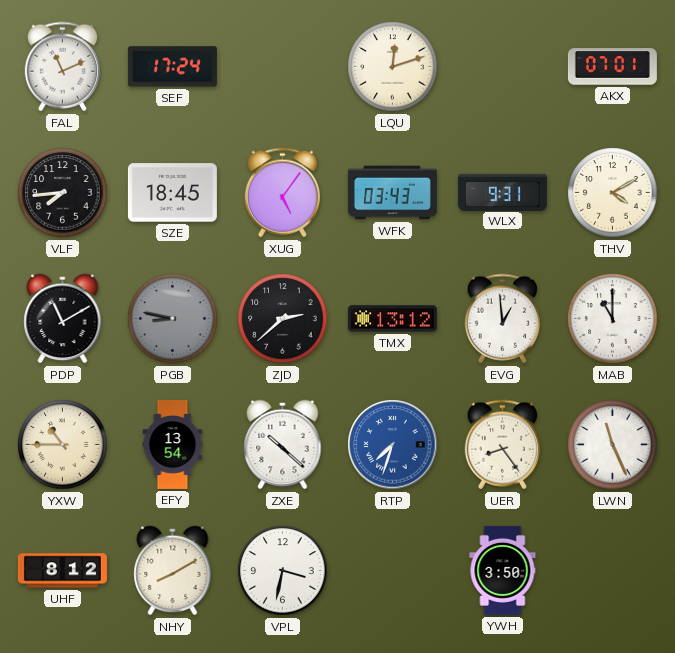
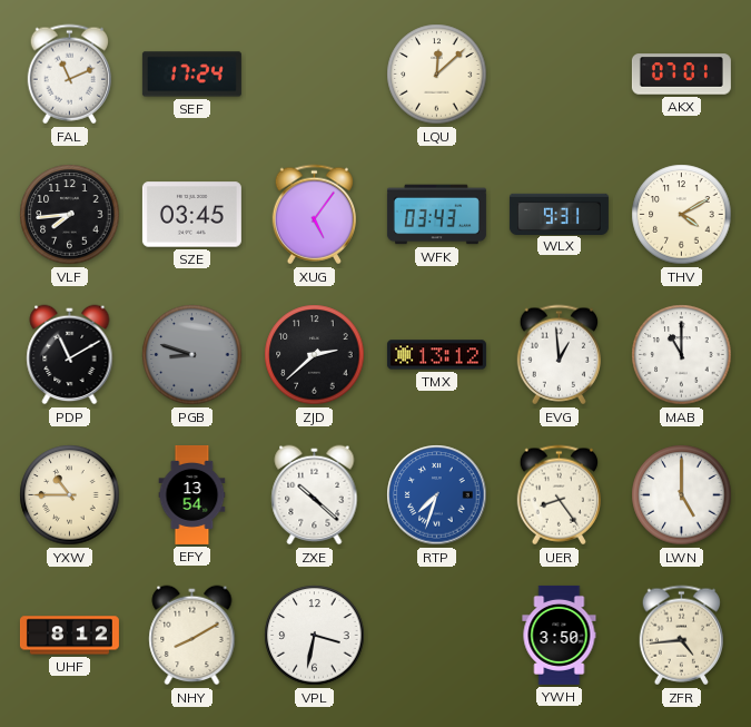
LQU: 12:12 -> 12:08
SZE: 18:45 -> 03:45
PGB: 8:47 -> 8:48
LWN: 11:26 -> 5:00
ZFR: none -> 4:44
